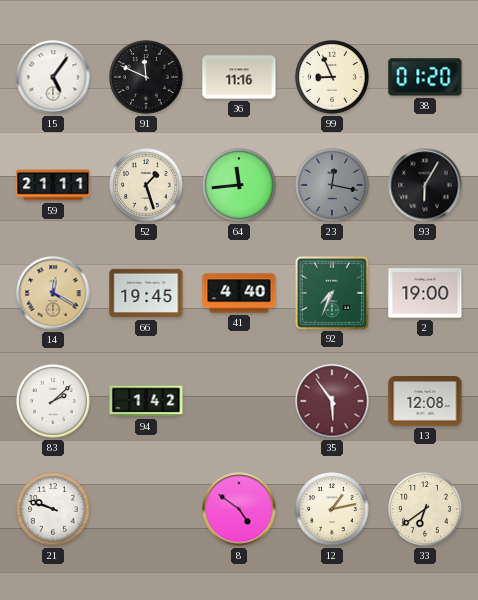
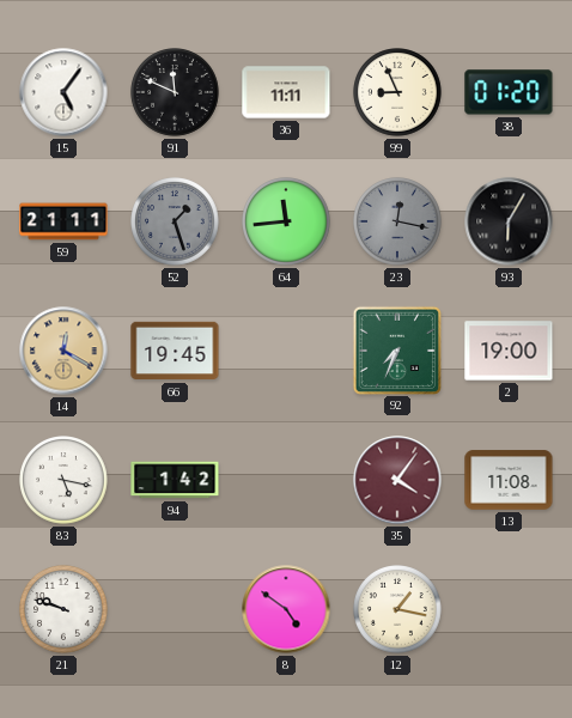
36: 11:16 -> 11:11
52 dial: cream -> grey
41: 4:40 -> none
83: 2:08 -> 5:17
35: 5:54 -> 4:06
13: 12:08 -> 11:08
12: 1:13 -> 1:17
33: 6:39 -> none
